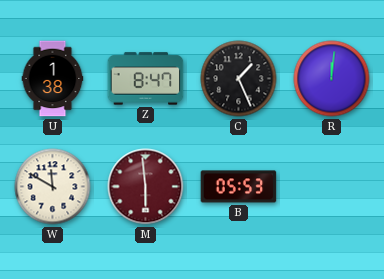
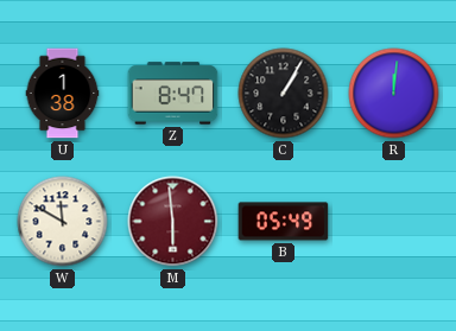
C: 1:26 -> 1:05
B: 05:53 -> 05:49
